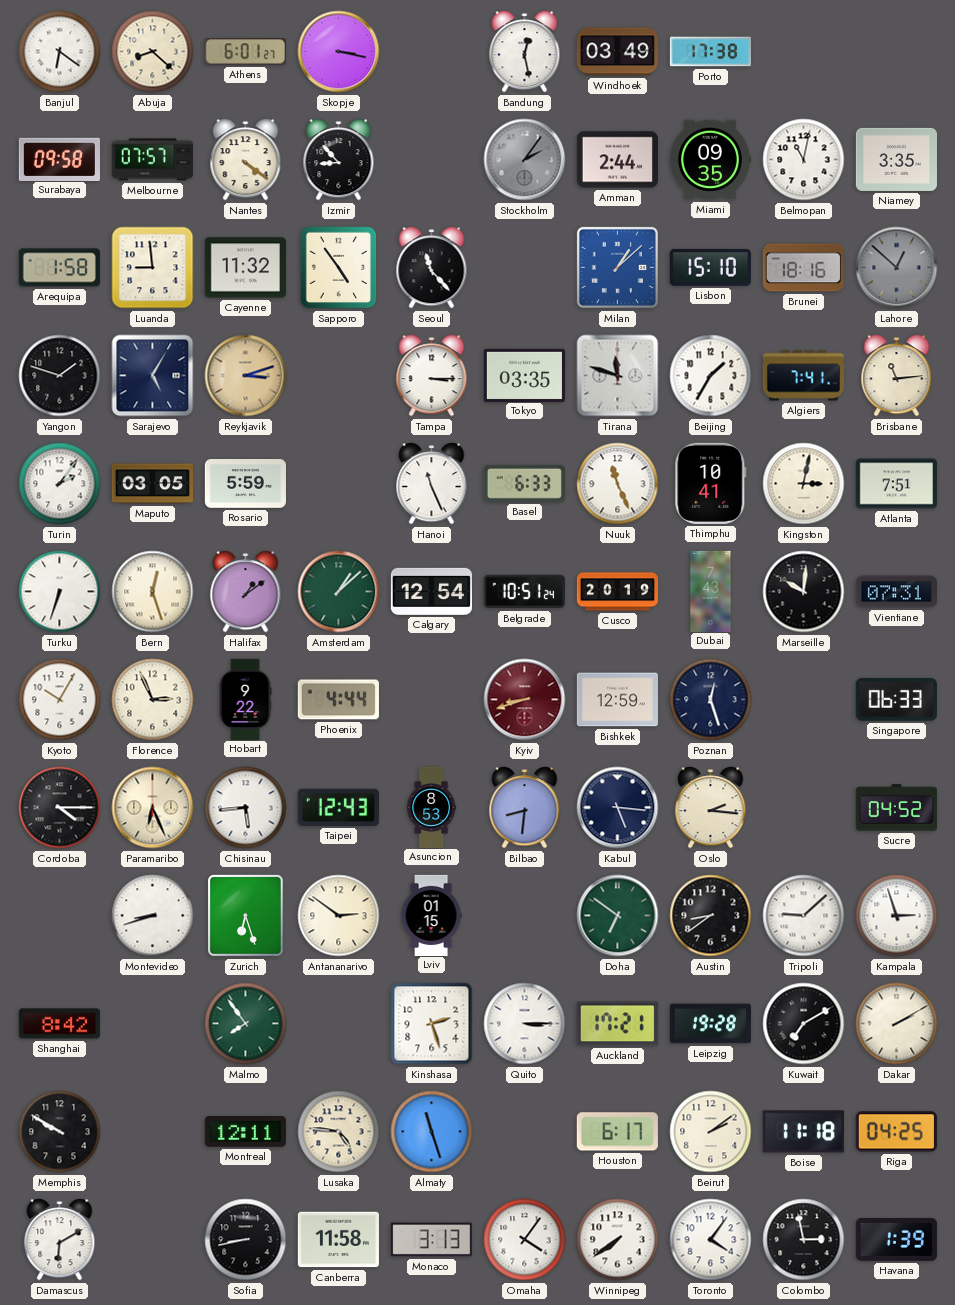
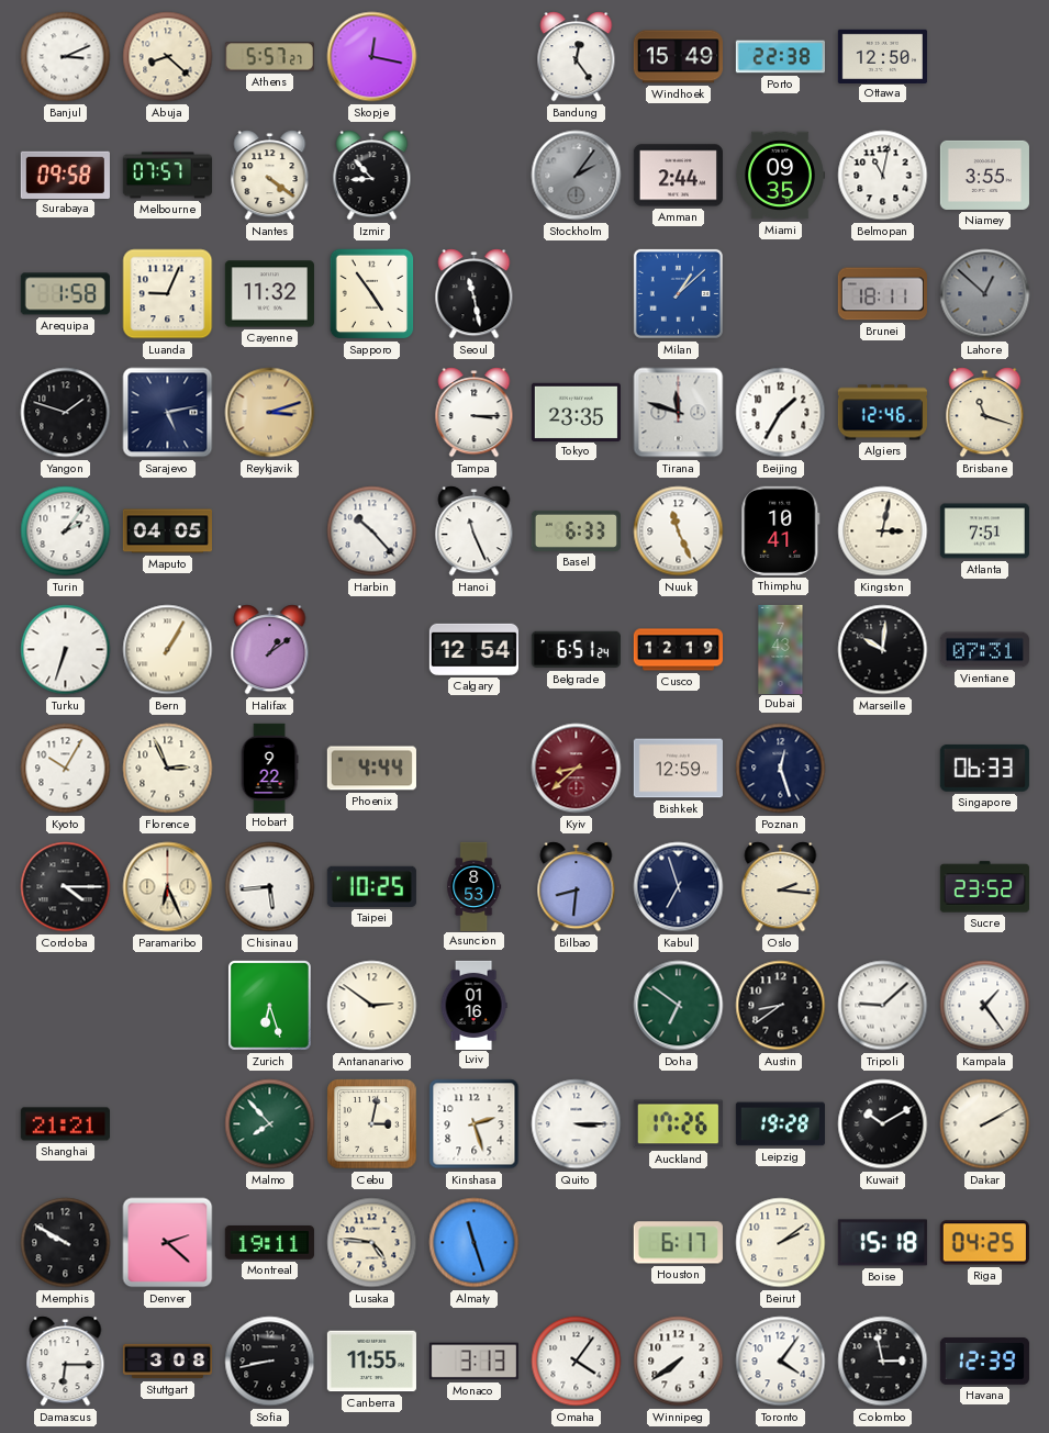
Banjul: 6:21 -> 3:11
Athens: 6:01 -> 5:57
Skopje: 3:17 -> 12:17
Bandung: 12:28 -> 12:24
Windhoek: 03:49 -> 15:49
Porto: 17:38 -> 22:38
Ottawa: none -> 12:50
Niamey: 3:35 -> 3:55
Luanda: 8:59 -> 9:04
Seoul: 11:23 -> 11:28
Lisbon: 15:10 -> none
Brunei: 18:16 -> 18:11
Sarajevo: 5:05 -> 5:13
Tokyo: 03:35 -> 23:35
Algiers: 7:41 -> 12:46
Brisbane: 11:14 -> 11:18
Maputo: 03:05 -> 04:05
Rosario: 5:59 -> none
Harbin: none -> 10:23
Bern: 12:27 -> 1:05
Amsterdam: 1:08 -> none
Belgrade: 10:51 -> 6:51
Cusco: 20:19 -> 12:19
Kyiv: 8:42 -> 8:38
Taipei: 12:43 -> 10:25
Kabul: 5:16 -> 6:57
Sucre: 04:52 -> 23:52
Montevideo: 8:42 -> none
Lviv: 01:15 -> 01:16
Kampala: 2:57 -> 1:24
Shanghai: 8:42 -> 21:21
Malmo: 7:54 -> 7:53
Cebu: none -> 3:02
Auckland: 17:21 -> 17:26
Kuwait: 7:10 -> 10:10
Denver: none -> 2:22
Montreal: 12:11 -> 19:11
Boise: 11:18 -> 15:18
Damascus: 6:10 -> 6:15
Stuttgart: none -> 3:08
Canberra: 11:58 -> 11:55
Havana: 1:39 -> 12:39
